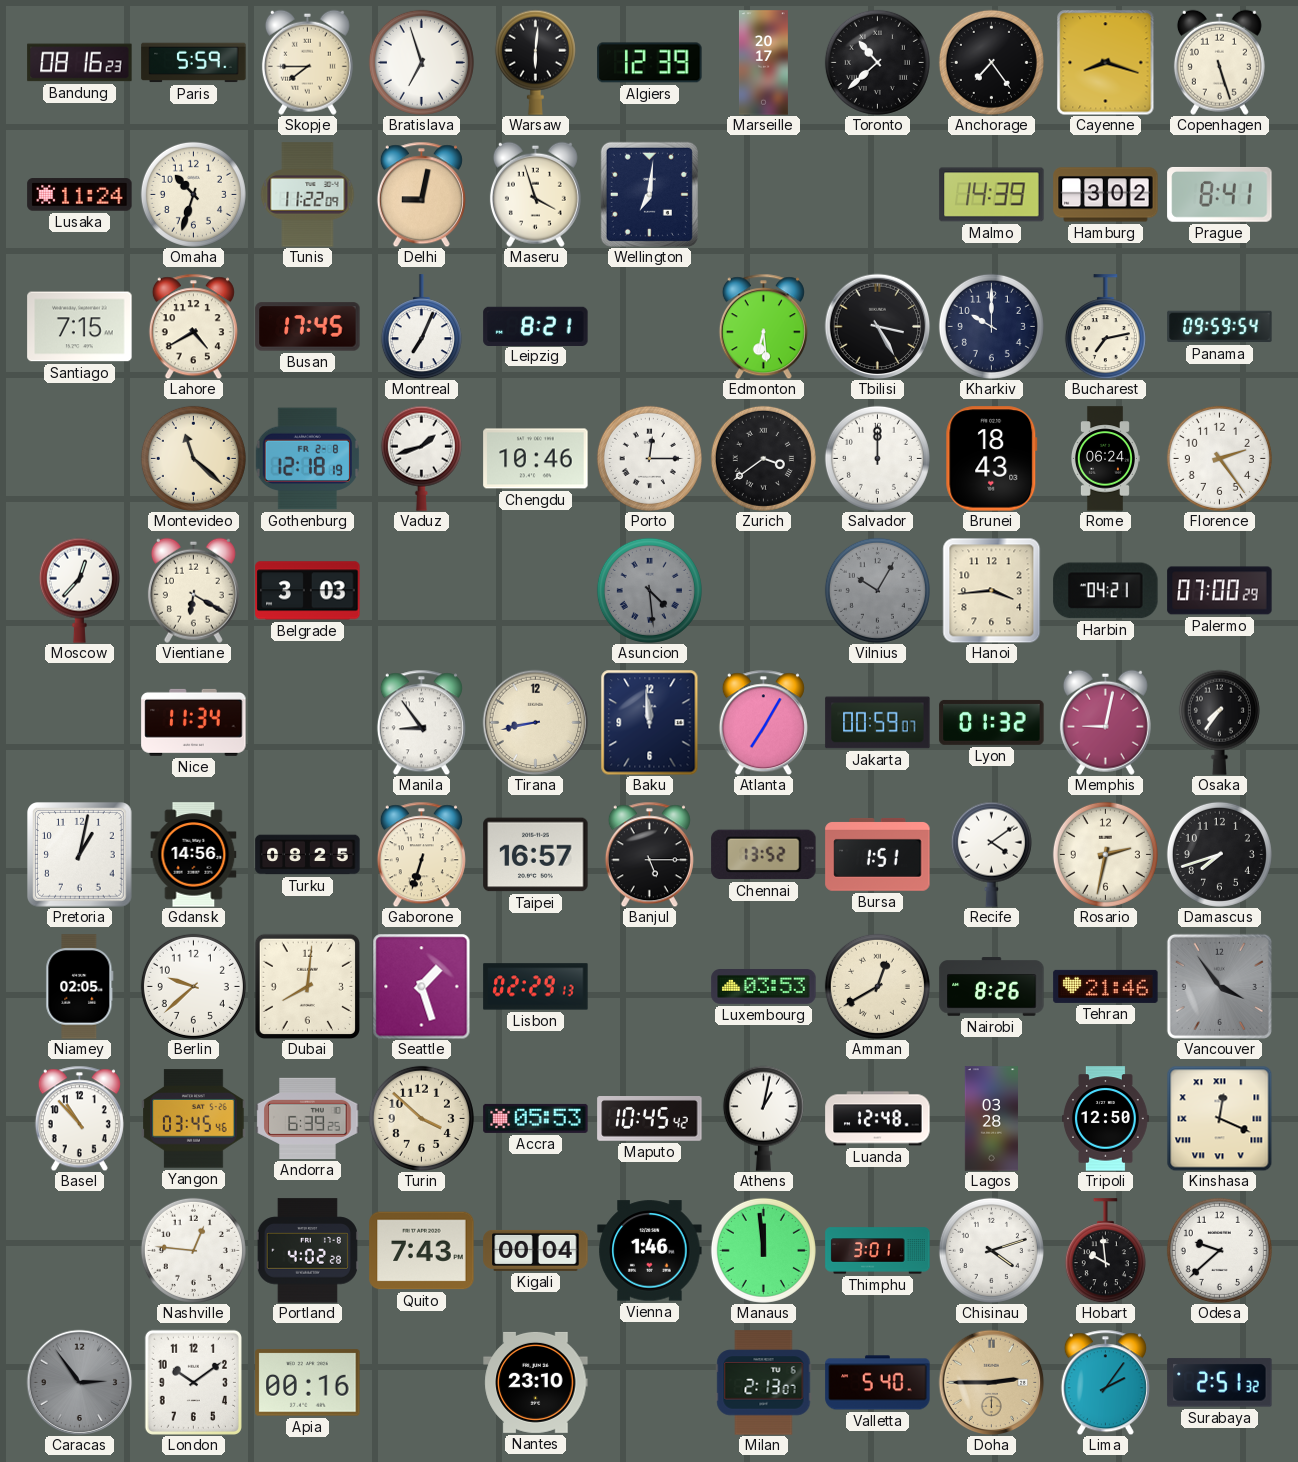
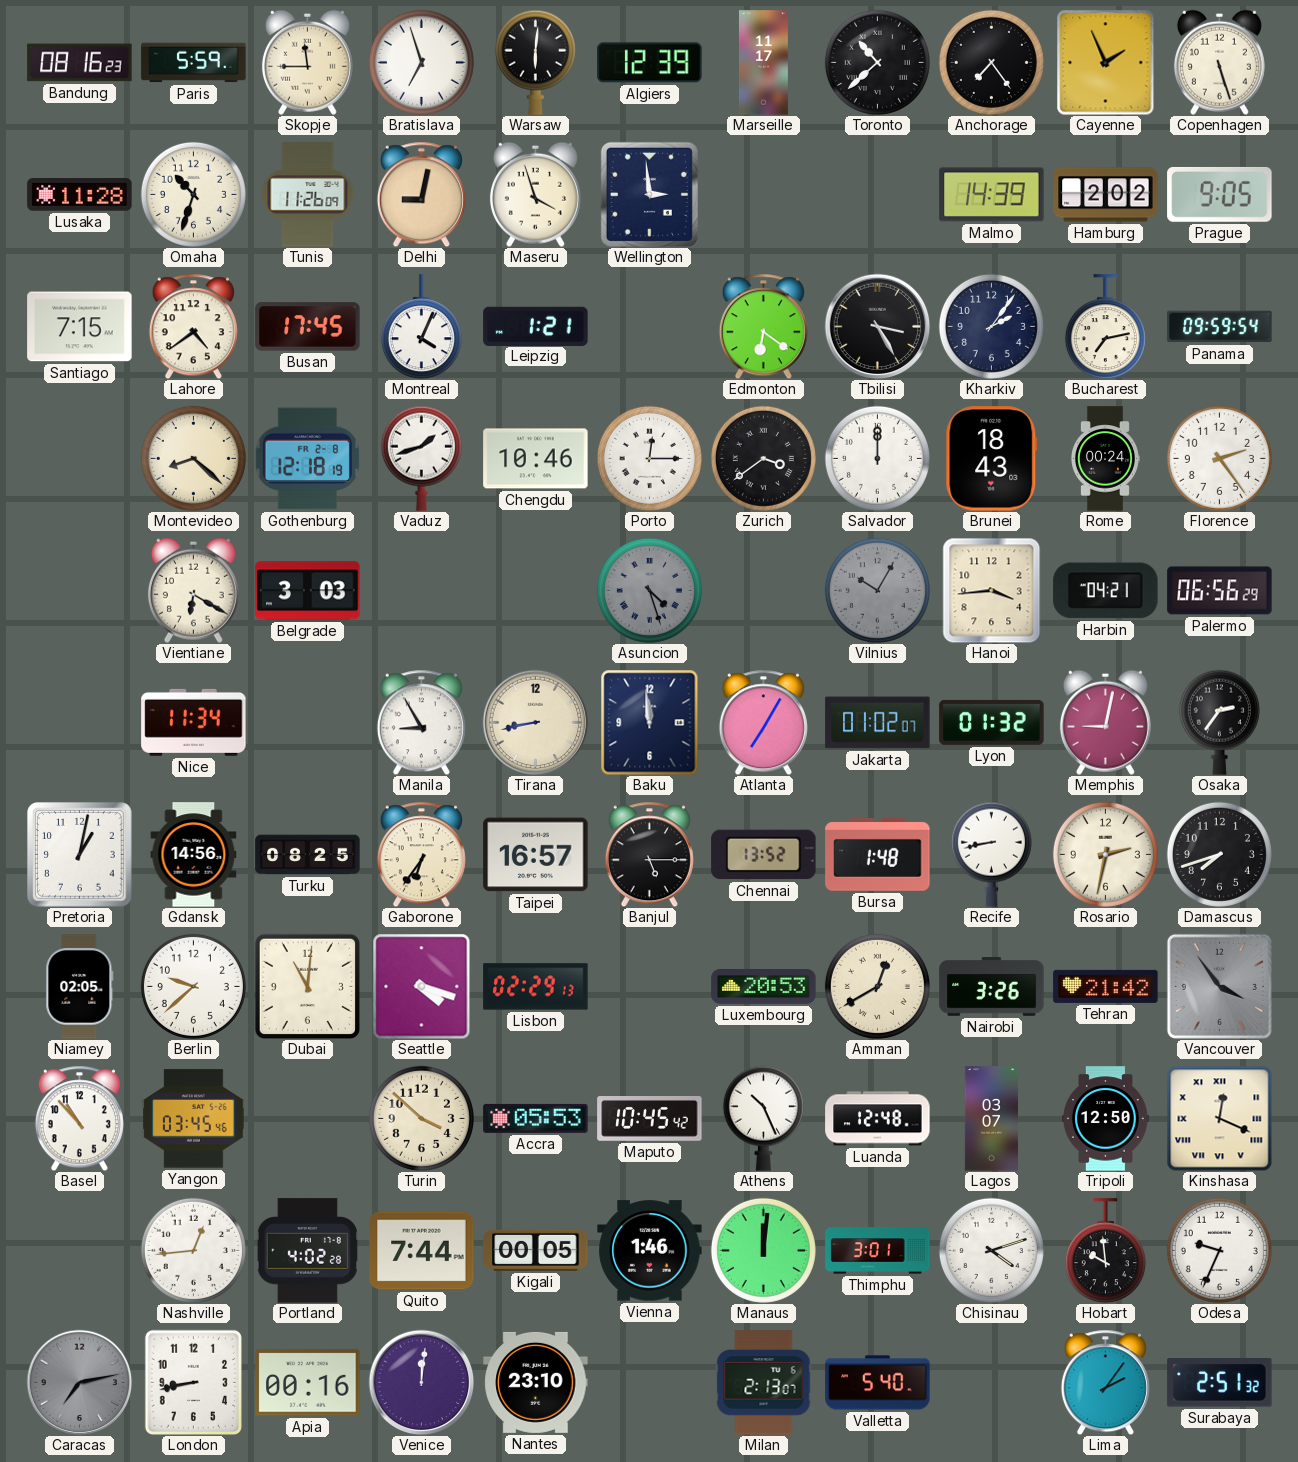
Skopje: 7:45 -> 11:45
Marseille: 20:17 -> 11:17
Cayenne: 8:18 -> 1:56
Lusaka: 11:24 -> 11:28
Tunis: 11:22 -> 11:26
Wellington: 7:01 -> 2:59
Hamburg: 3:02 -> 2:02
Prague: 8:41 -> 9:05
Lahore: 4:40 -> 4:39
Montreal: 7:04 -> 4:04
Leipzig: 8:21 -> 1:21
Edmonton: 6:29 -> 6:21
Kharkiv: 10:00 -> 2:06
Montevideo: 11:22 -> 8:22
Rome: 06:24 -> 00:24
Moscow: 12:37 -> none
Asuncion: 4:29 -> 4:27
Palermo: 07:00 -> 06:56
Manila: 8:54 -> 8:55
Jakarta: 00:59 -> 01:02
Osaka: 7:36 -> 2:36
Gaborone: 6:33 -> 6:36
Bursa: 1:51 -> 1:48
Recife: 4:09 -> 8:43
Dubai: 8:01 -> 11:01
Seattle: 1:27 -> 4:18
Luxembourg: 03:53 -> 20:53
Nairobi: 8:26 -> 3:26
Tehran: 21:46 -> 21:42
Andorra: 6:39 -> none
Athens: 1:02 -> 10:26
Lagos: 03:28 -> 03:07
Nashville: 12:46 -> 12:44
Quito: 7:43 -> 7:44
Kigali: 00:04 -> 00:05
Manaus: 11:59 -> 12:01
Odesa: 9:38 -> 9:34
Caracas: 2:54 -> 7:13
London: 10:09 -> 8:43
Venice: none -> 12:01
Doha: 2:45 -> none
